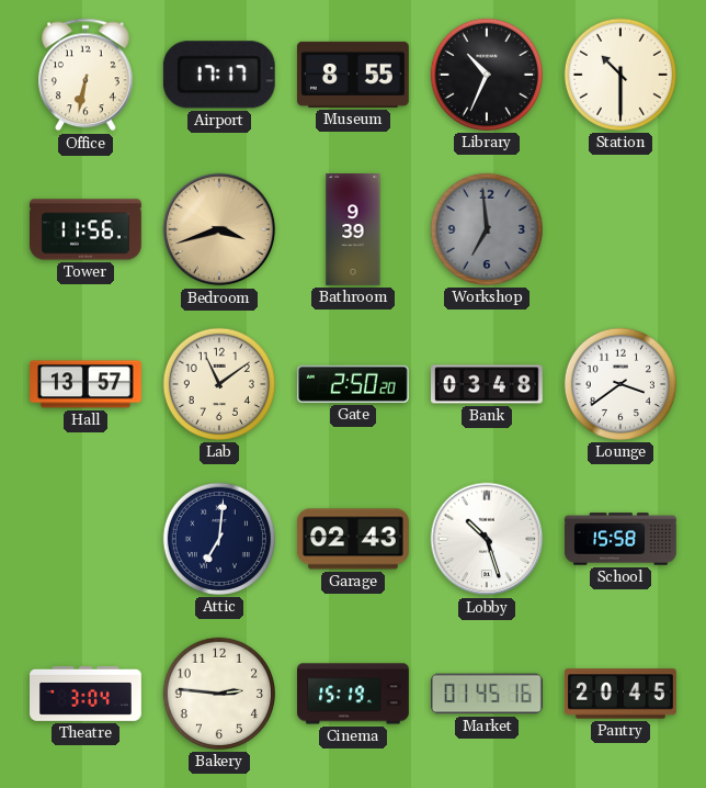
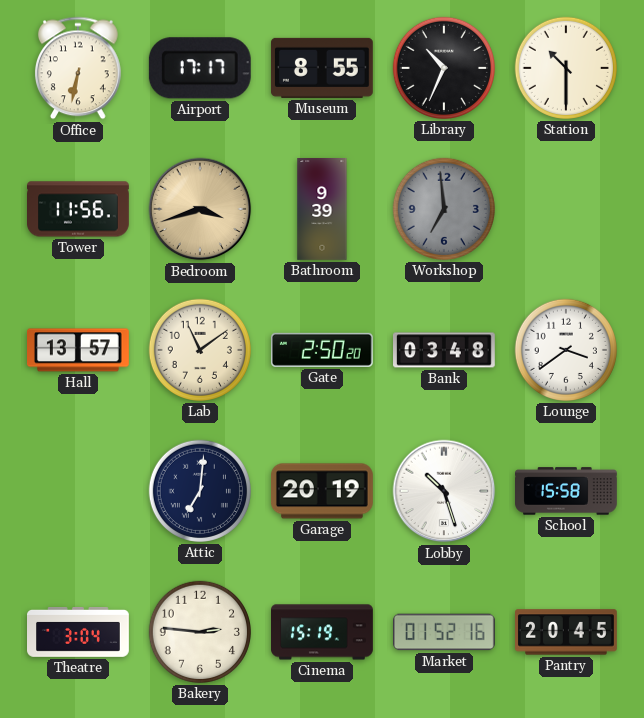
Garage: 02:43 -> 20:19
Market: 01:45 -> 01:52
